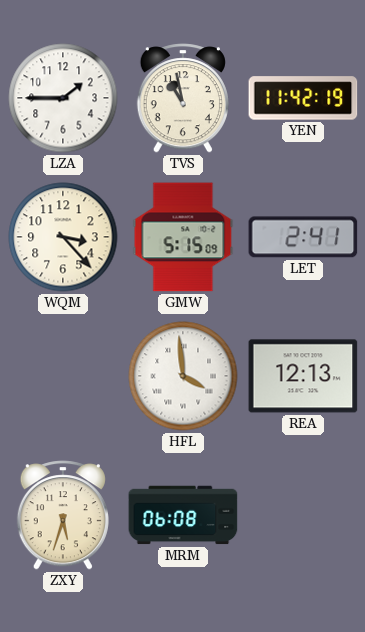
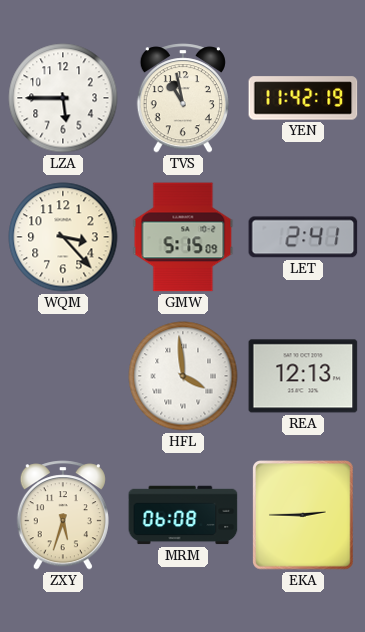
LZA: 1:45 -> 5:45
EKA: none -> 2:45
